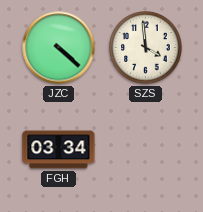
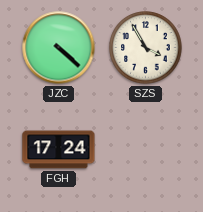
SZS: 3:59 -> 3:55
FGH: 03:34 -> 17:24
